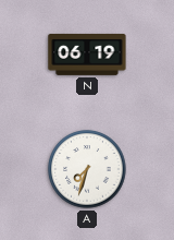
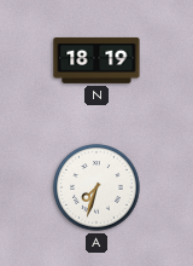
N: 06:19 -> 18:19
